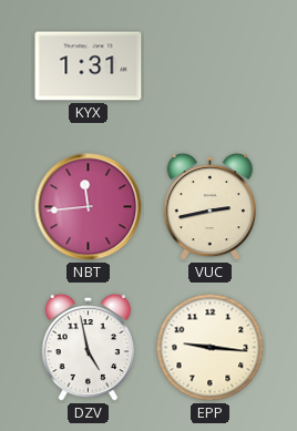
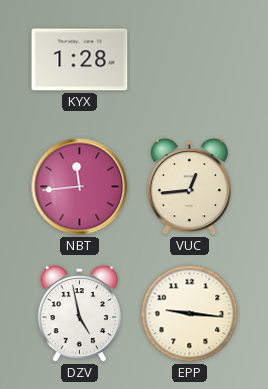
KYX: 1:31 -> 1:28
VUC: 2:43 -> 12:44
